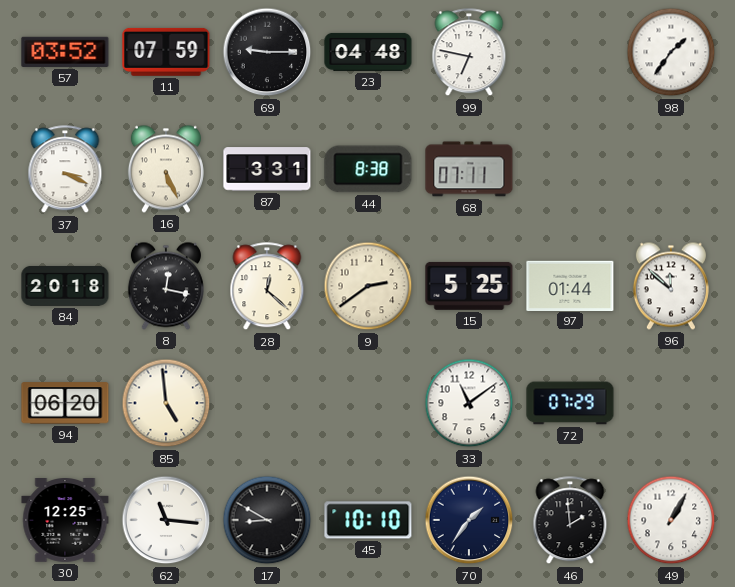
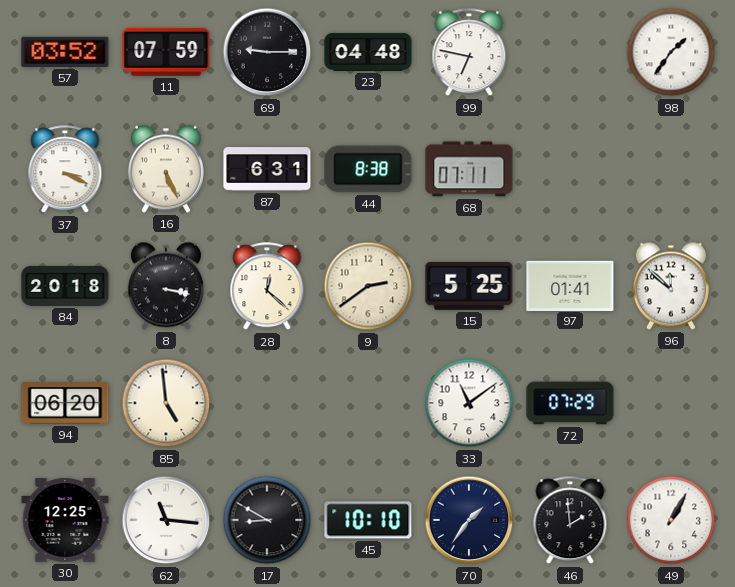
87: 3:31 -> 6:31
8: 12:17 -> 3:17
97: 01:44 -> 01:41
